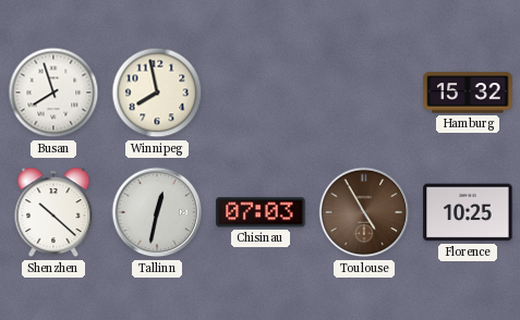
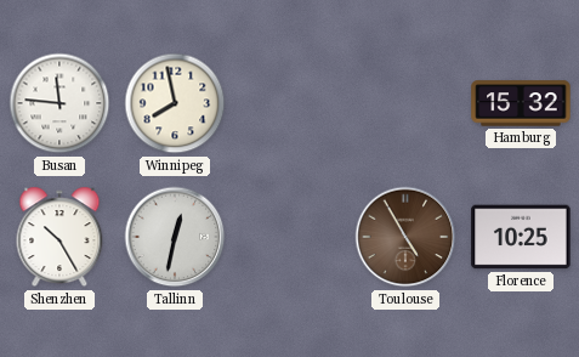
Busan: 7:57 -> 11:46
Shenzhen: 10:22 -> 10:25
Chisinau: 07:03 -> none
